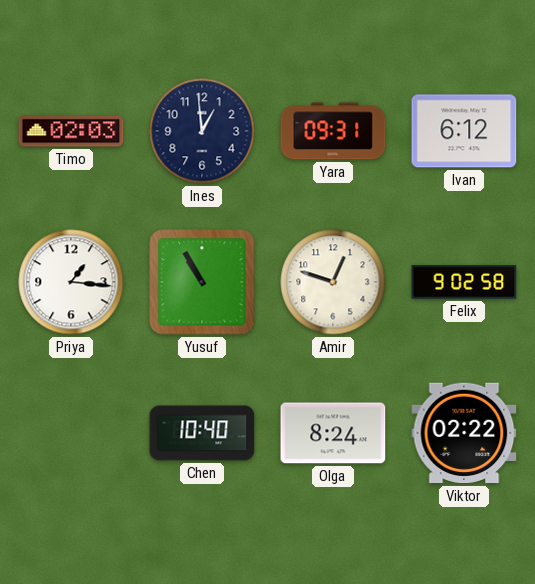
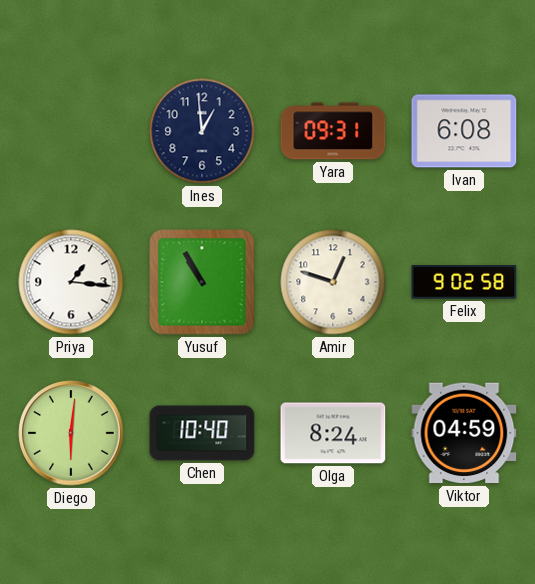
Timo: 02:03 -> none
Ivan: 6:12 -> 6:08
Diego: none -> 6:01
Viktor: 02:22 -> 04:59
